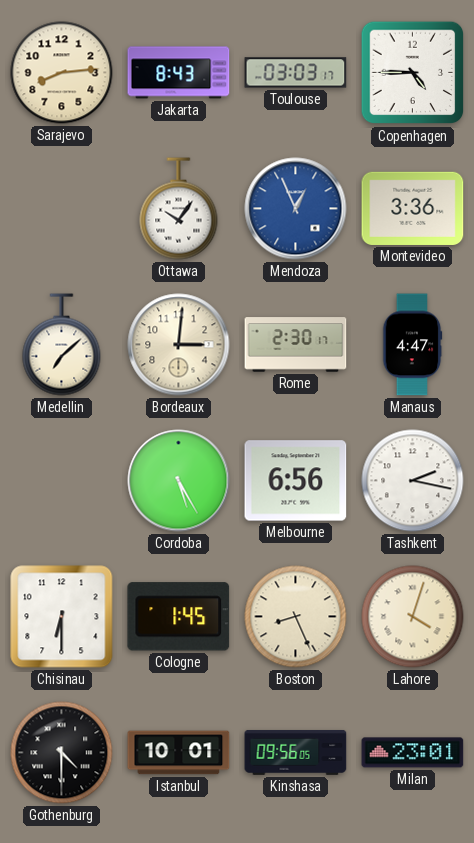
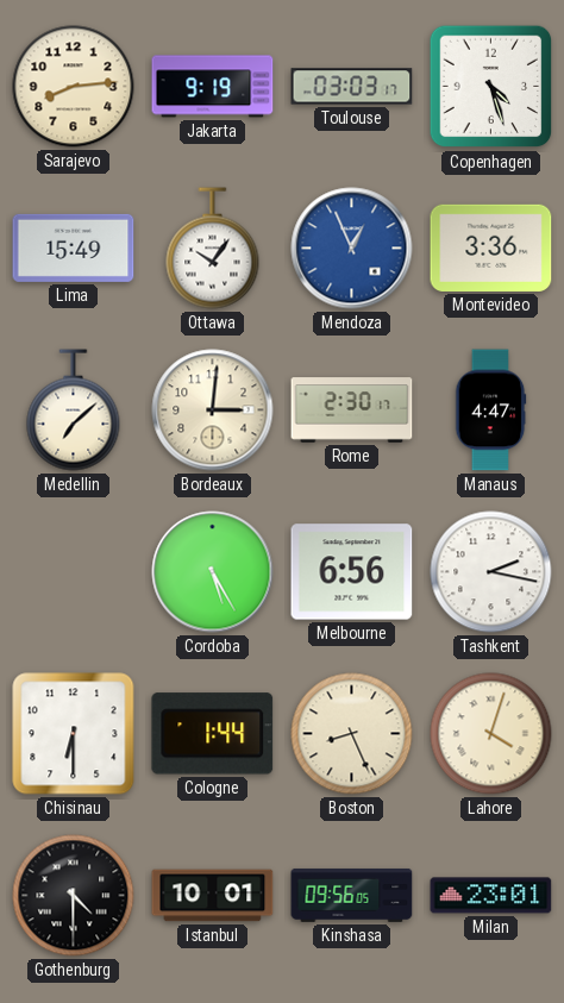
Jakarta: 8:43 -> 9:19
Copenhagen: 4:45 -> 4:27
Lima: none -> 15:49
Cologne: 1:45 -> 1:44
